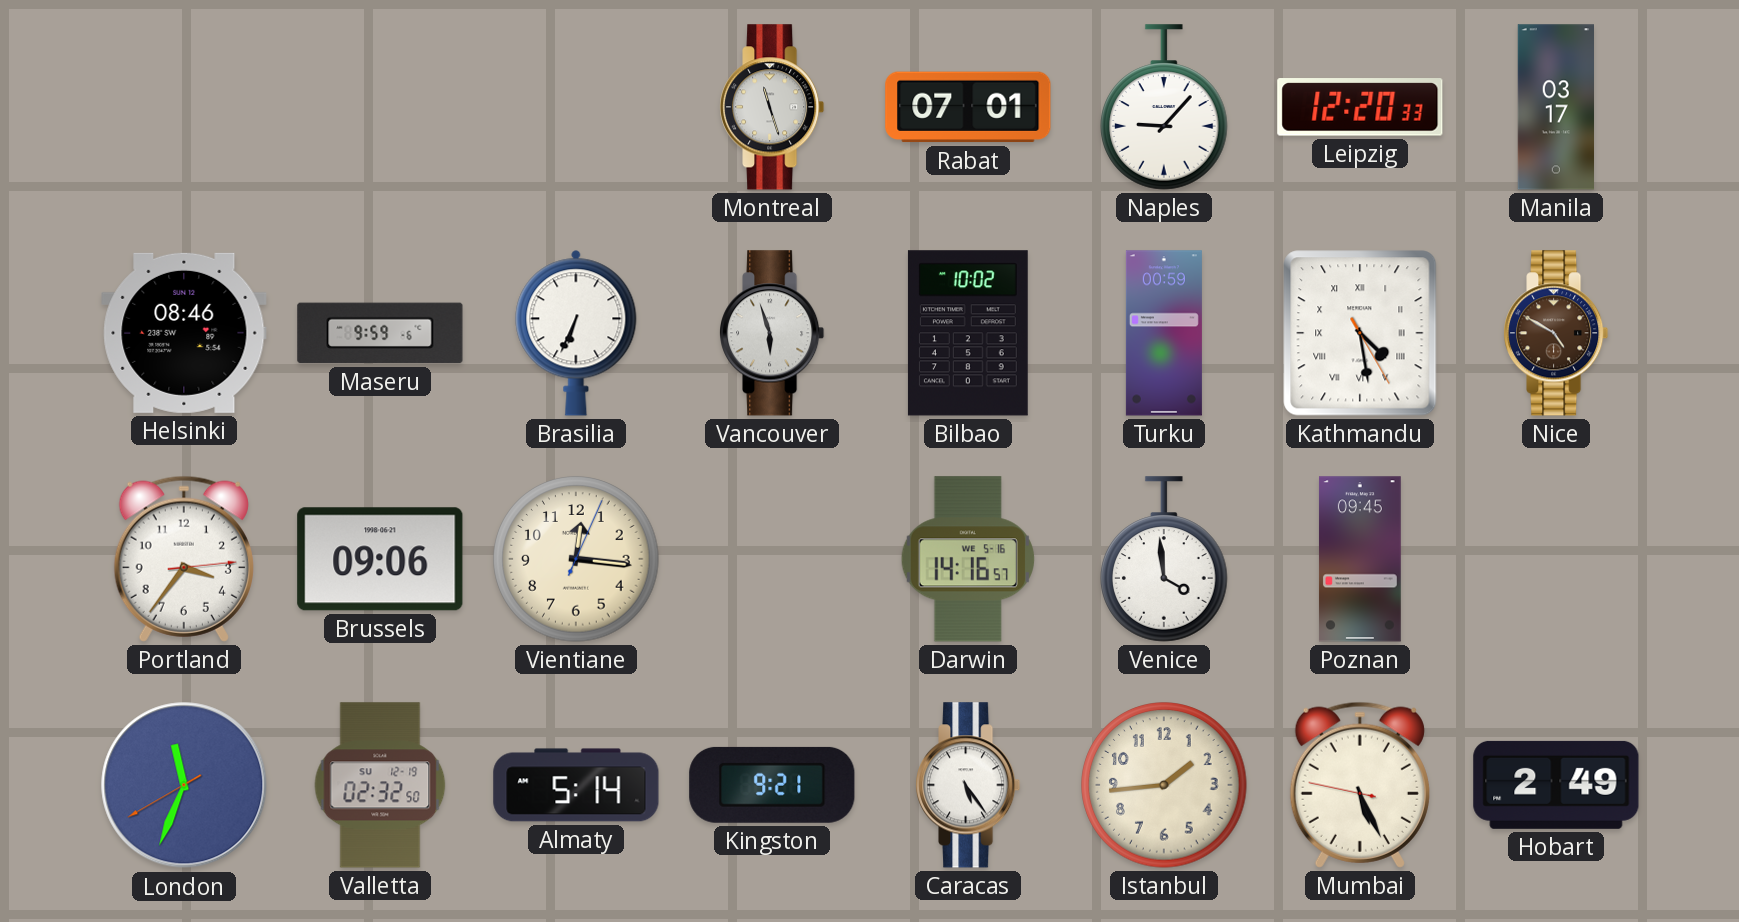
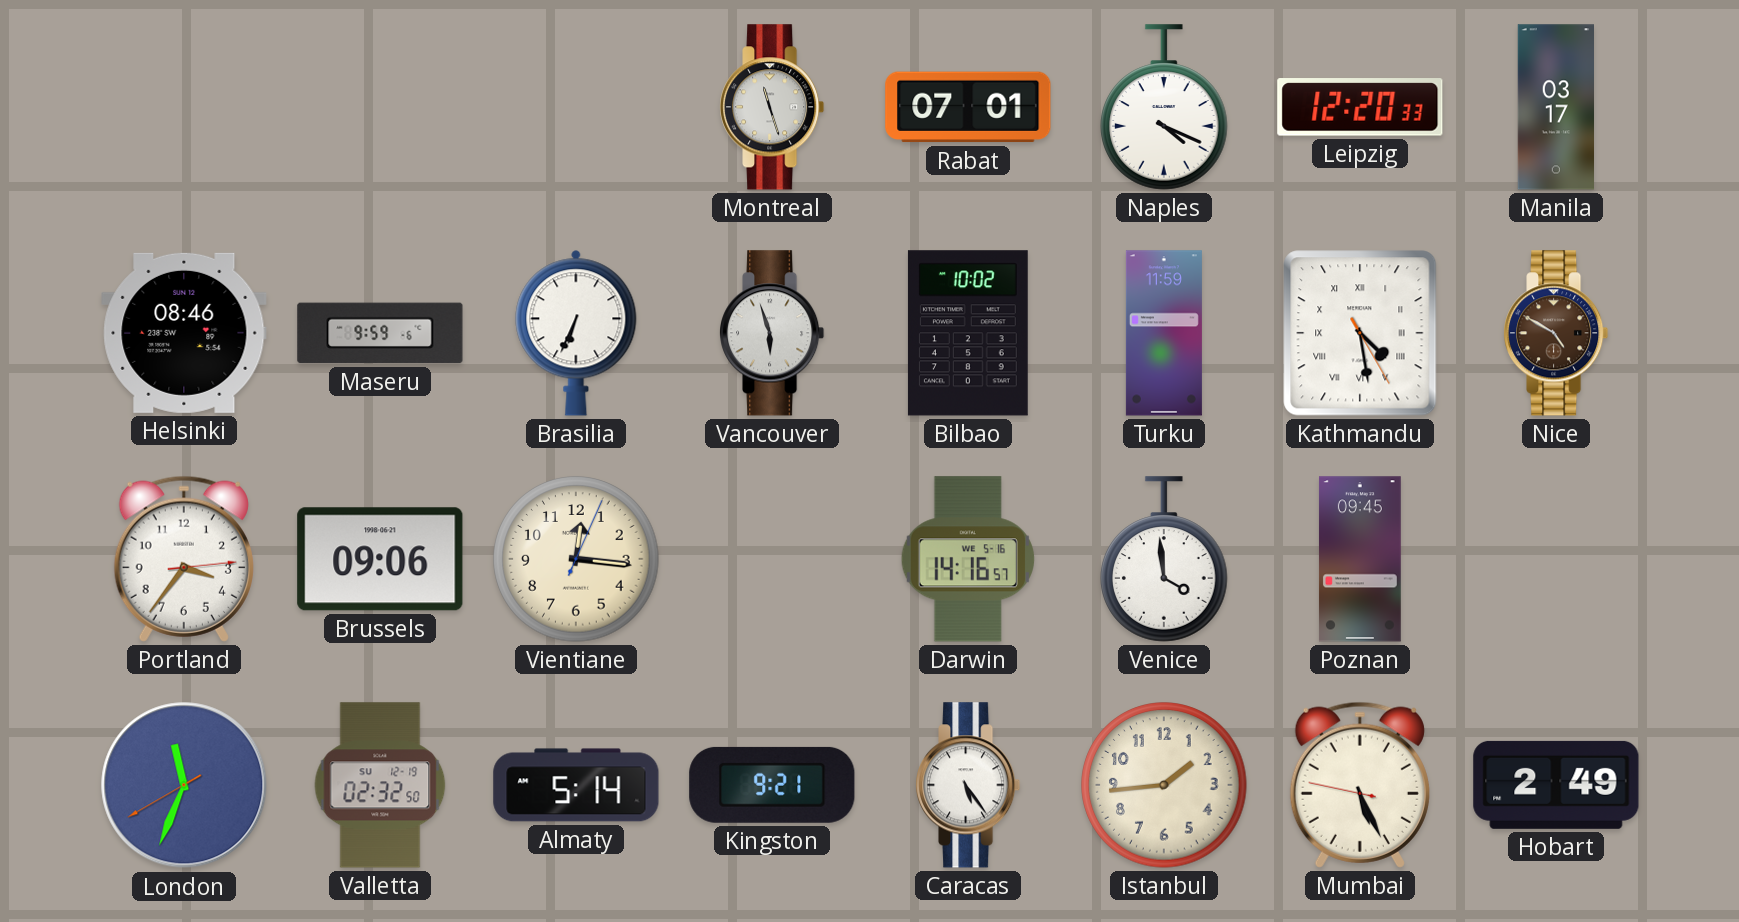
Naples: 9:07 -> 4:19
Turku: 00:59 -> 11:59
